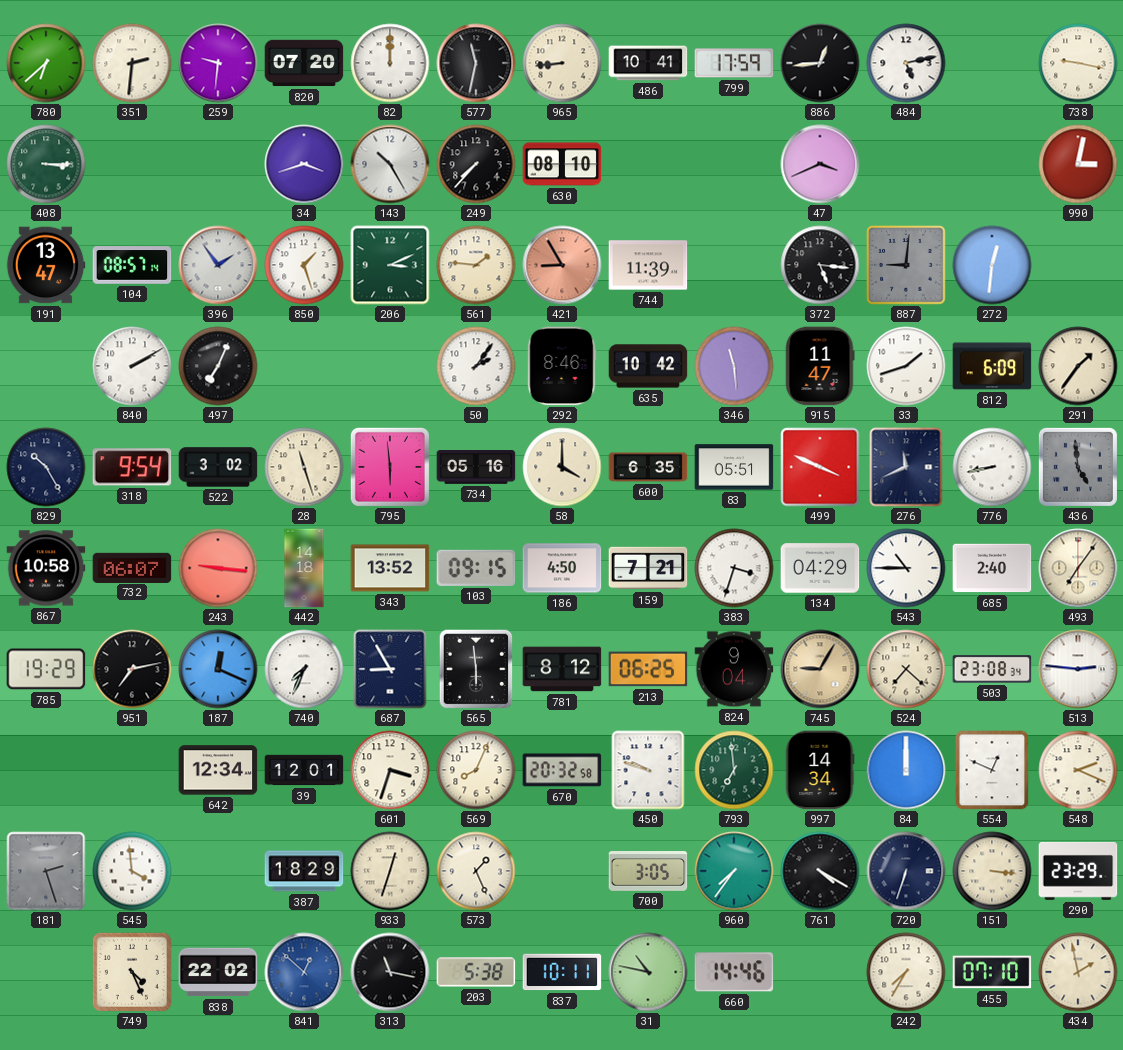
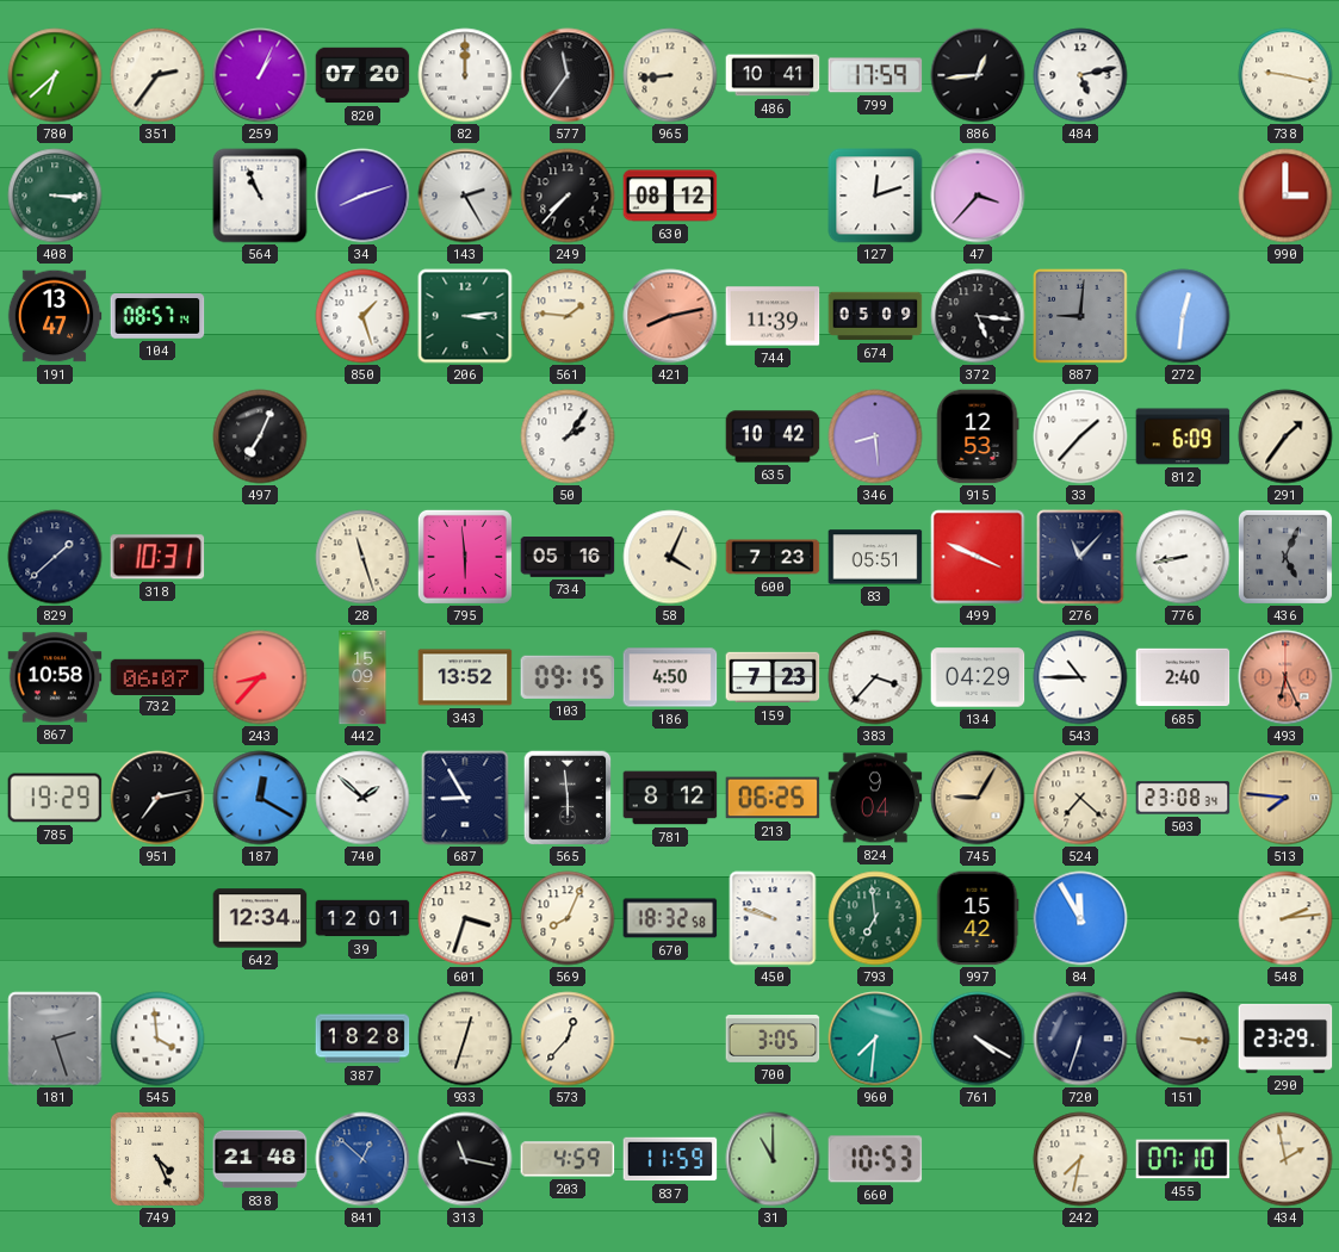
351: 2:31 -> 2:36
259: 9:31 -> 1:04
577: 11:32 -> 11:36
564: none -> 10:56
34: 3:42 -> 8:12
143: 10:25 -> 2:25
630: 08:10 -> 08:12
127: none -> 12:12
47: 3:41 -> 3:37
990: 3:02 -> 3:00
396: 1:54 -> none
206: 3:11 -> 3:14
421: 8:55 -> 8:13
674: none -> 05:09
840: 2:10 -> none
292: 8:46 -> none
346: 11:29 -> 8:29
915: 11:47 -> 12:53
33: 1:42 -> 1:37
829: 10:25 -> 1:38
318: 9:54 -> 10:31
522: 3:02 -> none
58: 4:00 -> 4:04
600: 6:35 -> 7:23
276: 11:41 -> 11:07
436: 4:59 -> 5:04
243: 9:16 -> 8:37
442: 14:18 -> 15:09
159: 7:21 -> 7:23
383: 3:33 -> 3:37
493: 7:06 -> 6:26
493 dial: cream -> salmon
187: 12:19 -> 12:20
740: 7:34 -> 1:52
513: 2:46 -> 7:46
513 dial: white -> champagne
670: 20:32 -> 18:32
997: 14:34 -> 15:42
84: 12:00 -> 11:55
554: 12:49 -> none
548: 2:19 -> 2:14
387: 18:29 -> 18:28
573: 1:26 -> 12:37
960: 7:36 -> 7:31
838: 22:02 -> 21:48
203: 5:38 -> 4:59
837: 10:11 -> 11:59
31: 10:47 -> 11:00
660: 14:46 -> 10:53
242: 7:35 -> 7:32
